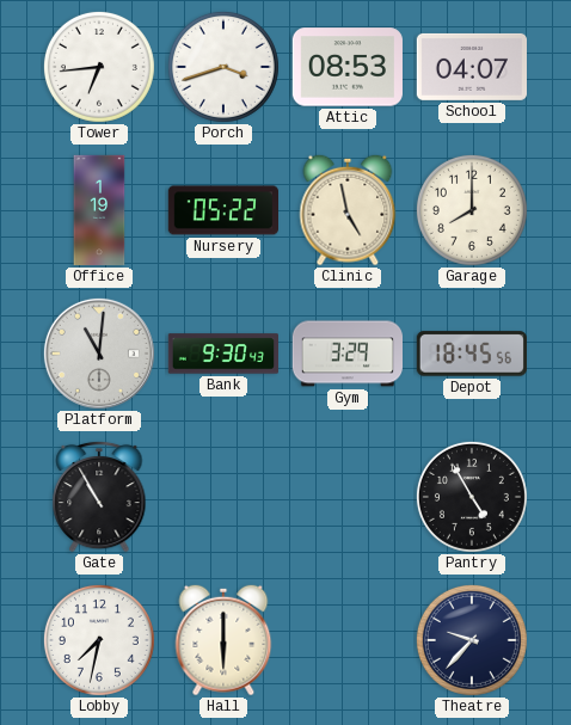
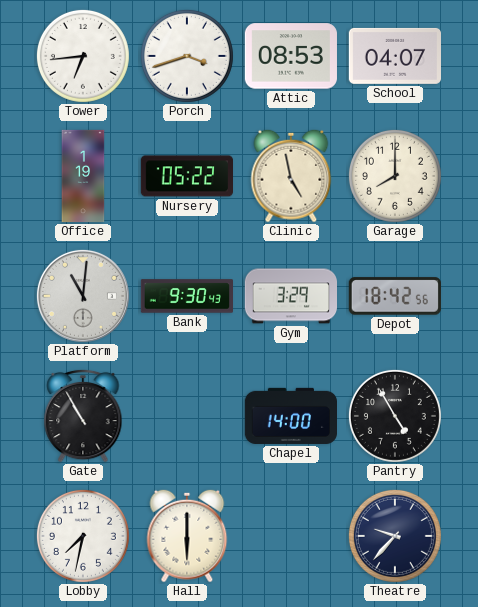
Depot: 18:45 -> 18:42
Chapel: none -> 14:00
